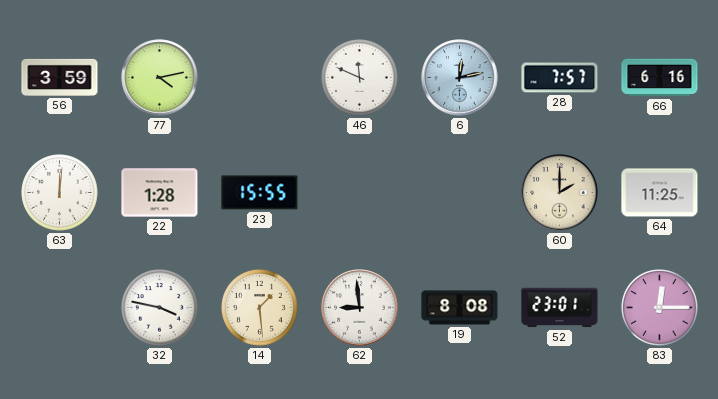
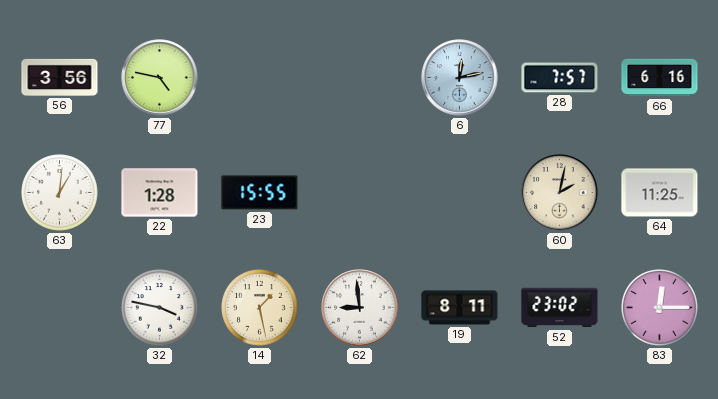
56: 3:59 -> 3:56
77: 4:13 -> 4:47
46: 11:49 -> none
63: 12:01 -> 1:01
60: 2:00 -> 2:02
14: 1:29 -> 1:28
19: 8:08 -> 8:11
52: 23:01 -> 23:02
